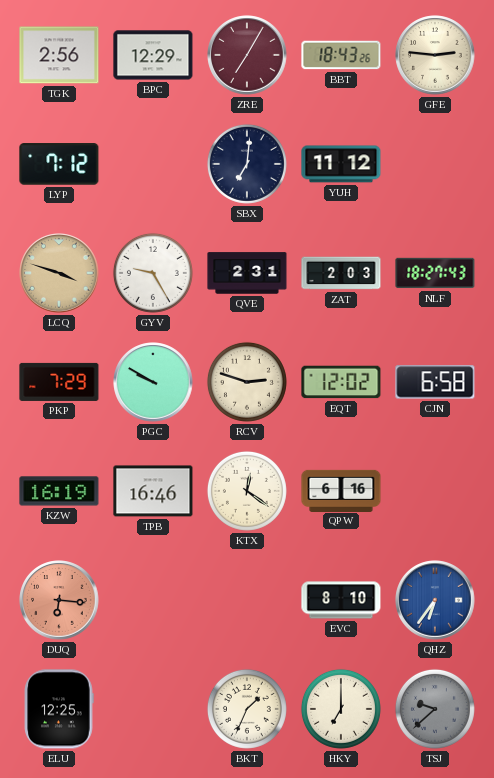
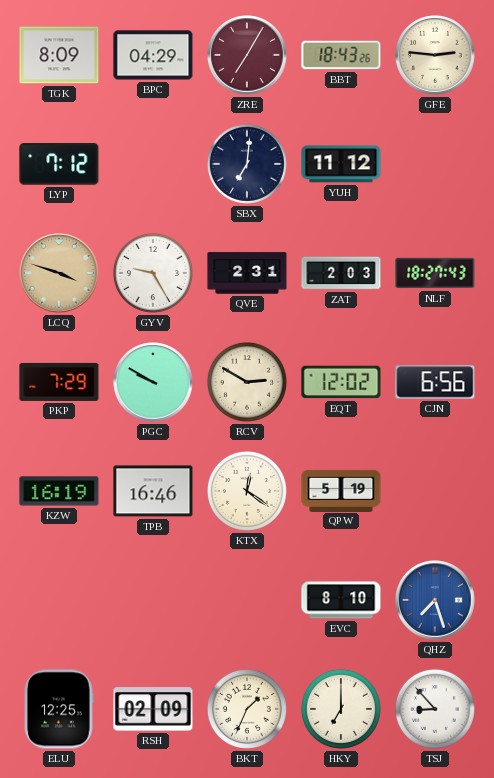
TGK: 2:56 -> 8:09
BPC: 12:29 -> 04:29
RCV: 2:48 -> 2:50
CJN: 6:58 -> 6:56
QPW: 6:16 -> 5:19
DUQ: 6:16 -> none
QHZ: 6:36 -> 7:27
RSH: none -> 02:09
TSJ: 9:38 -> 8:53
TSJ dial: grey -> white
